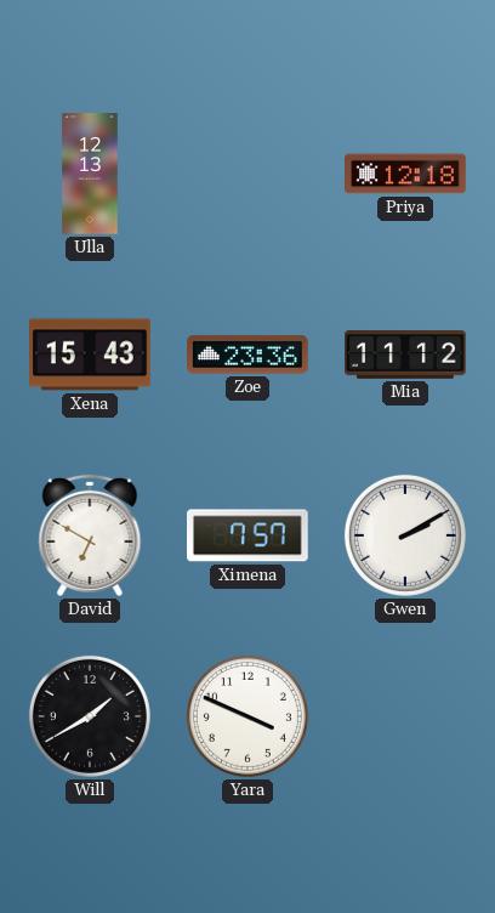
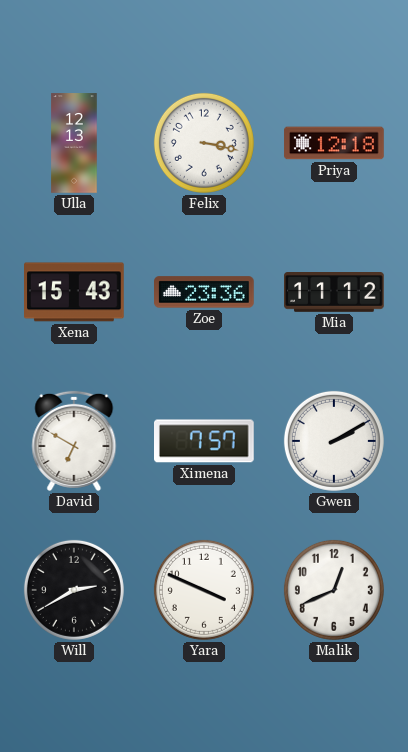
Felix: none -> 3:17
Will: 1:40 -> 2:40
Malik: none -> 12:41
